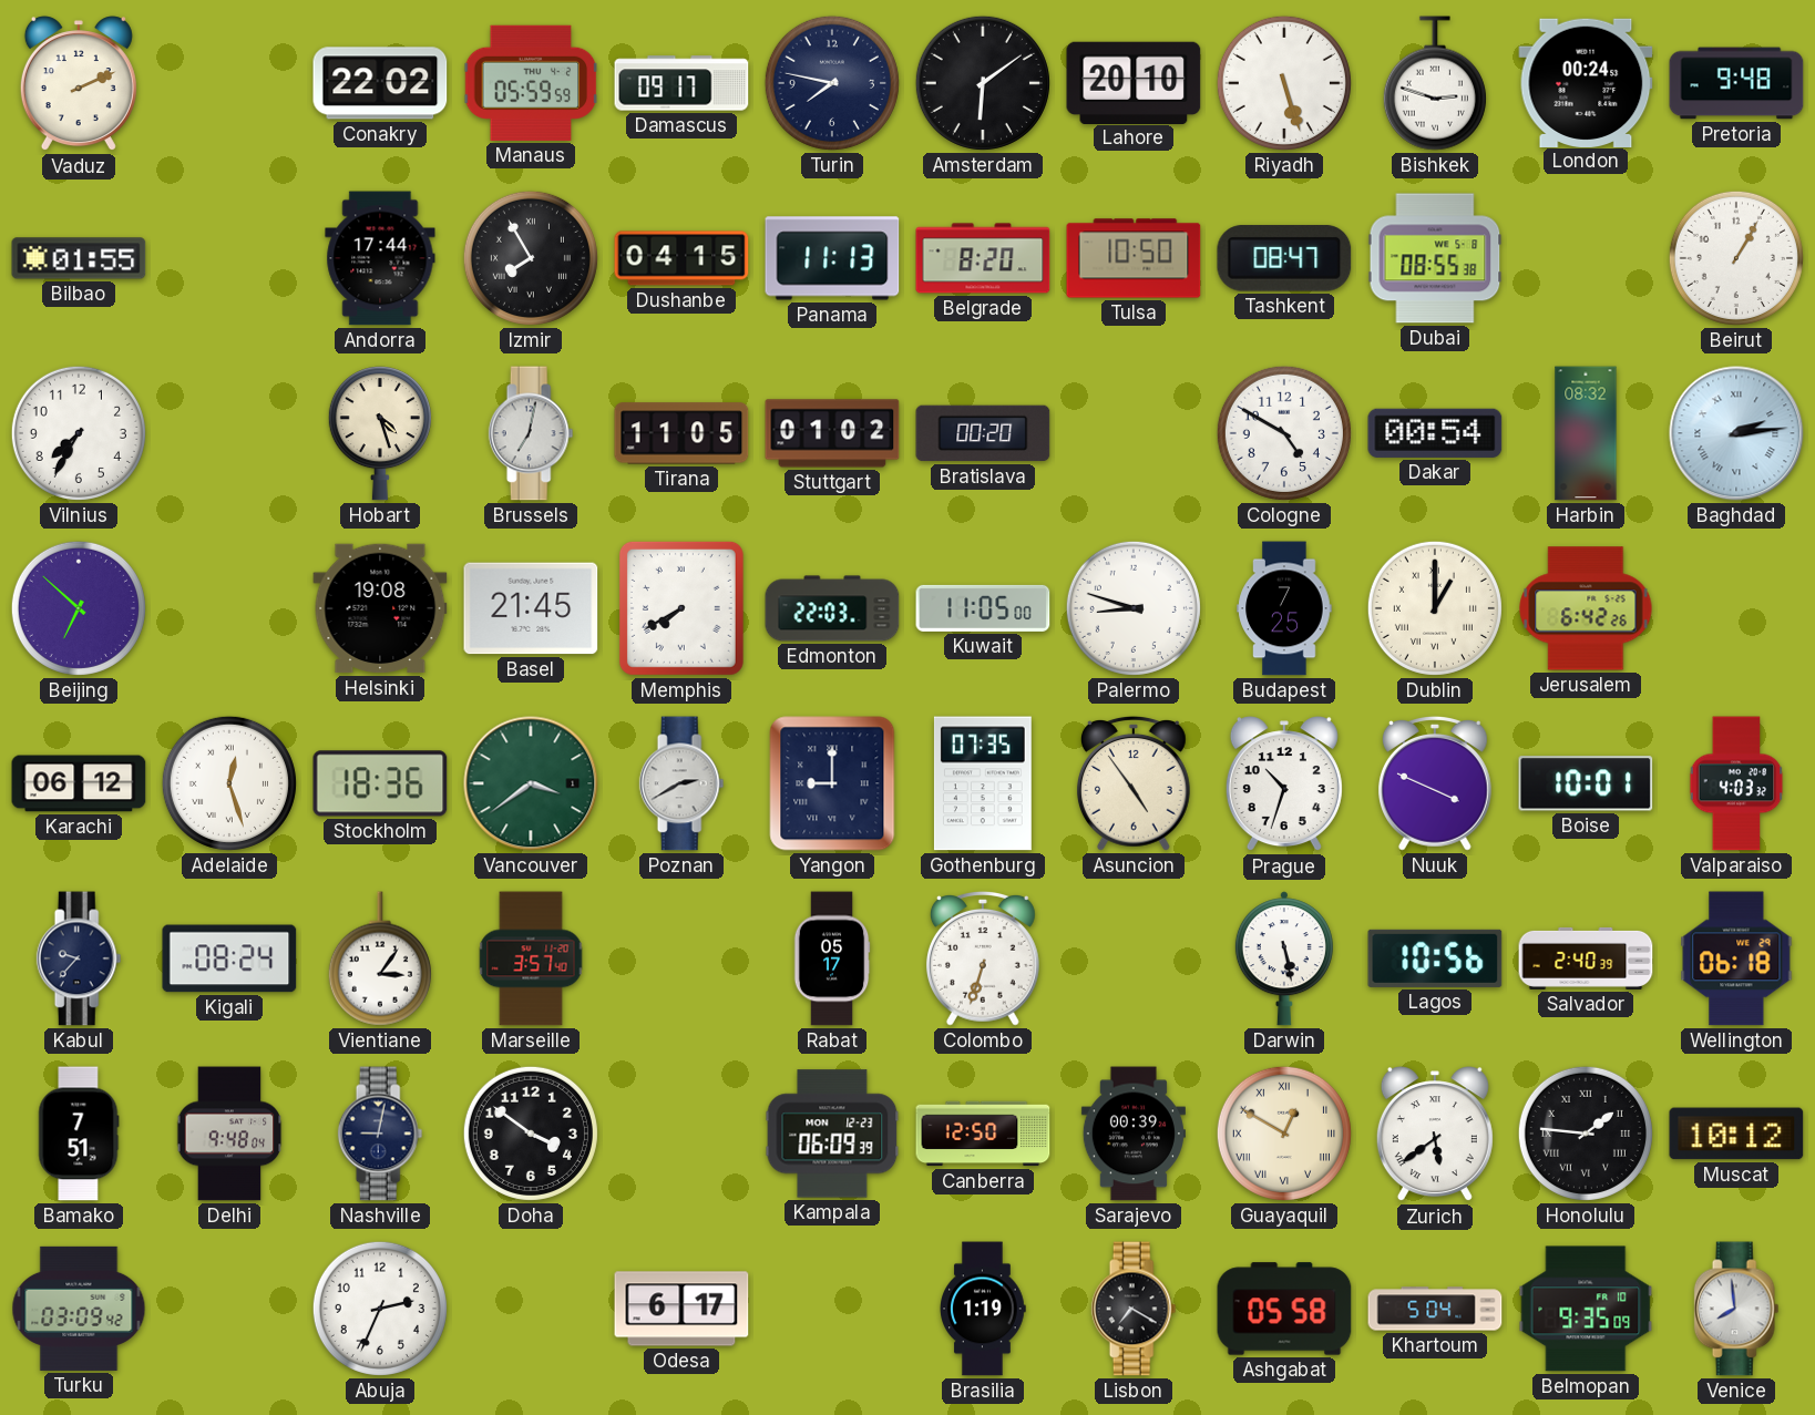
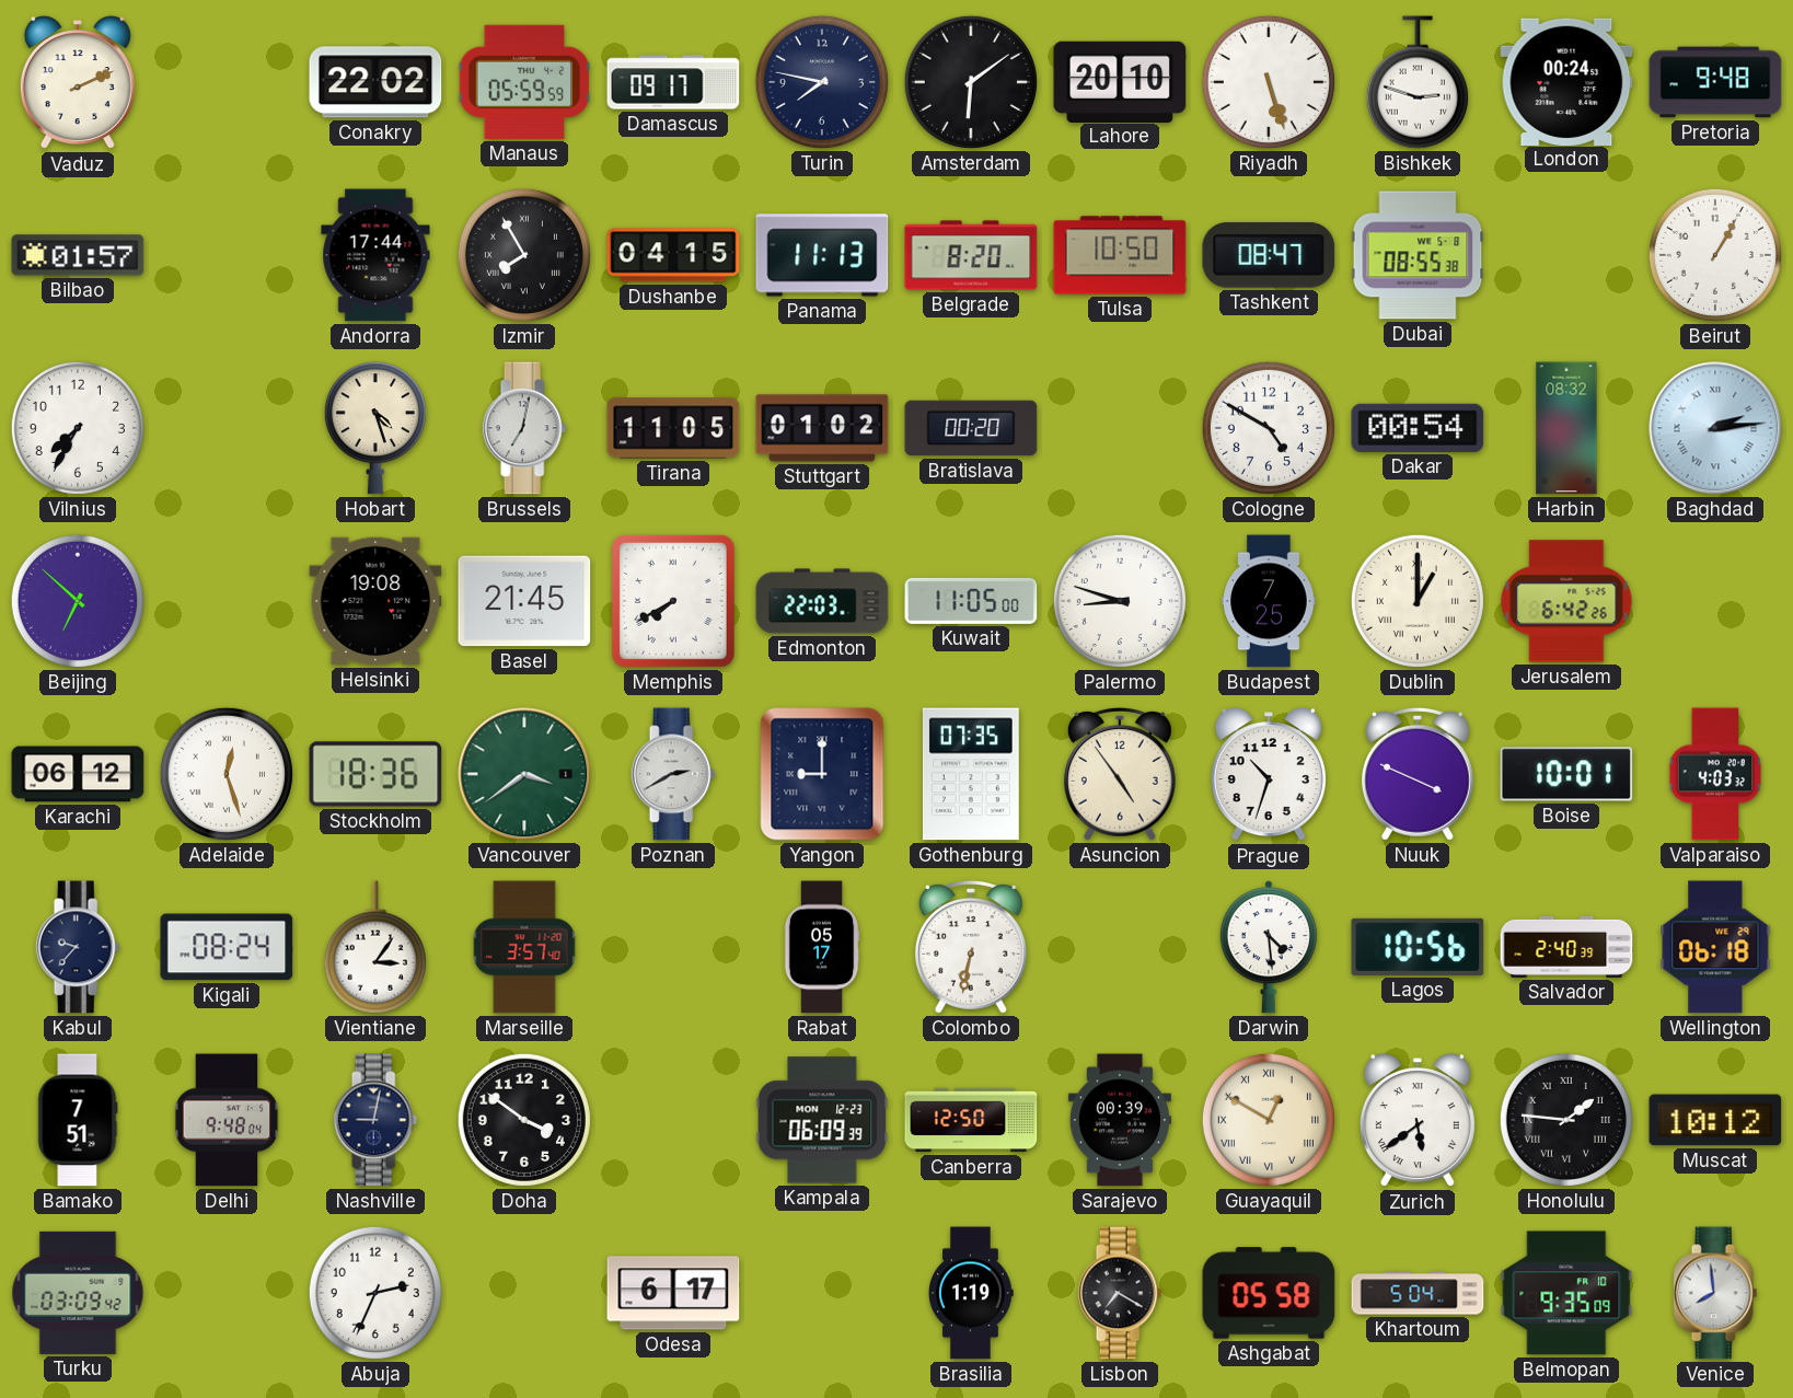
Bilbao: 01:55 -> 01:57
Colombo: 6:33 -> 6:32
Darwin: 5:28 -> 4:29
